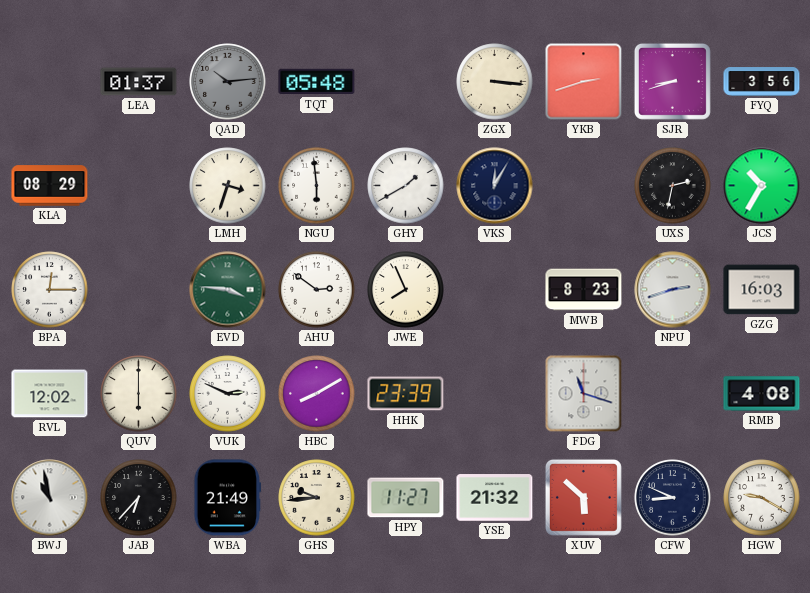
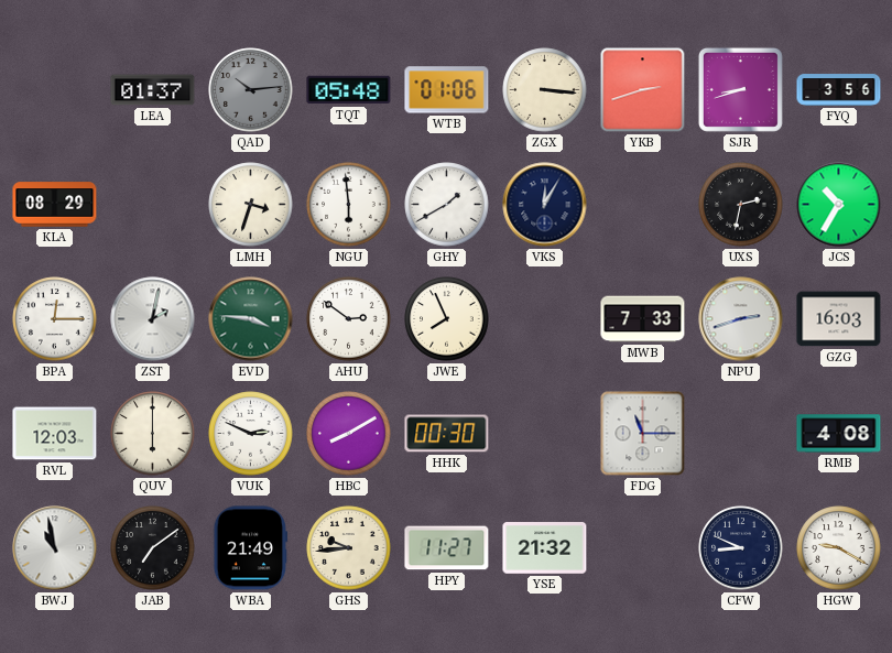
WTB: none -> 01:06
ZST: none -> 2:02
MWB: 8:23 -> 7:33
RVL: 12:02 -> 12:03
HHK: 23:39 -> 00:30
FDG: 11:18 -> 11:15
JAB: 6:37 -> 7:09
XUV: 5:52 -> none
